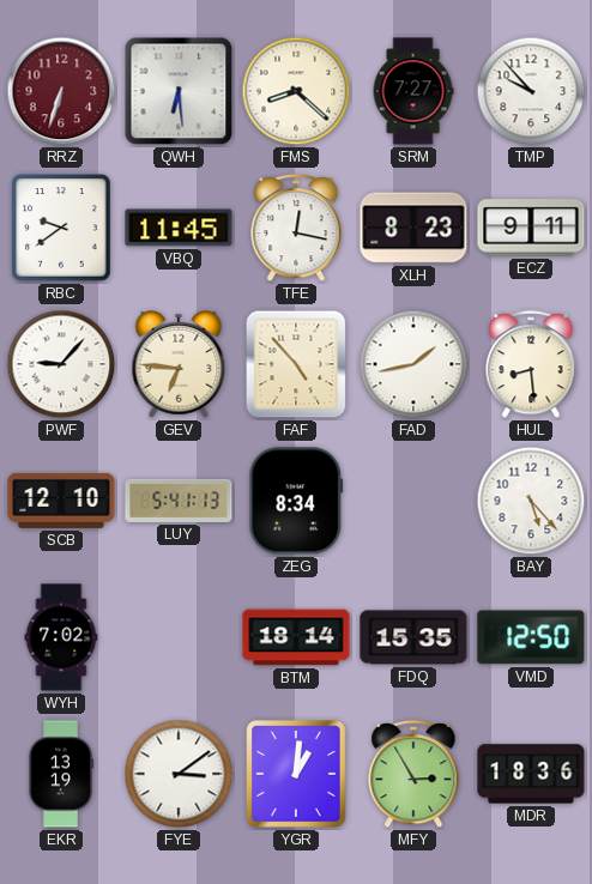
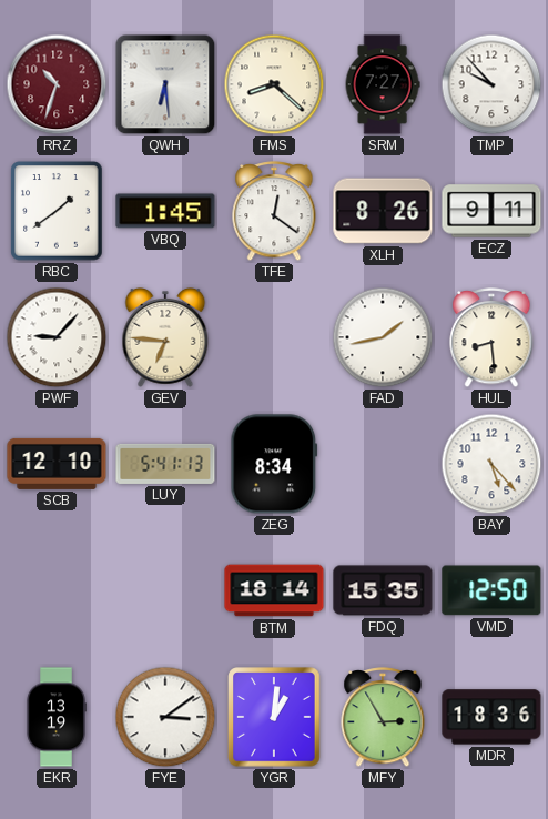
RRZ: 6:33 -> 10:33
RBC: 9:39 -> 1:39
VBQ: 11:45 -> 1:45
TFE: 12:17 -> 12:21
XLH: 8:23 -> 8:26
FAF: 4:53 -> none
WYH: 7:02 -> none
